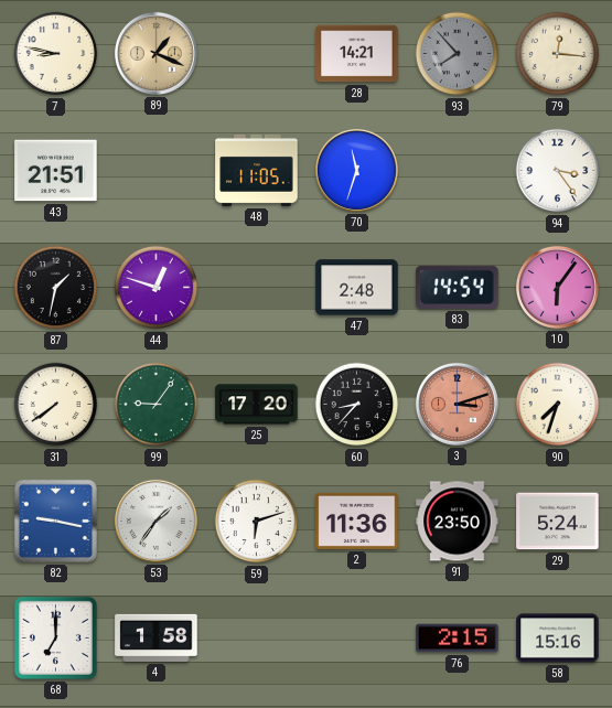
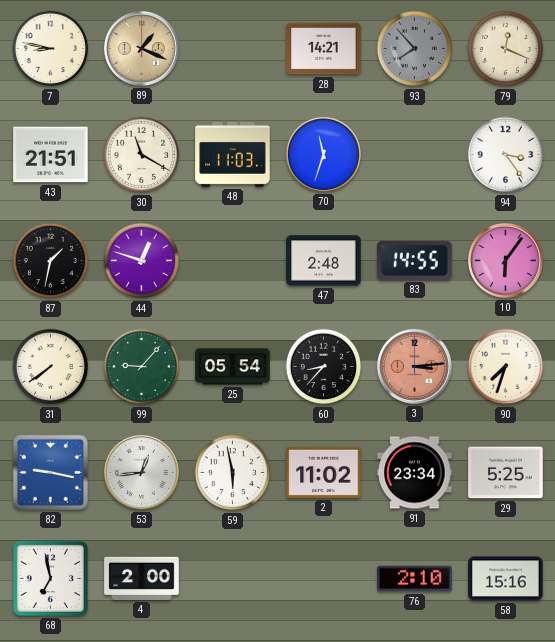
79: 12:16 -> 12:19
30: none -> 11:20
48: 11:05 -> 11:03
83: 14:54 -> 14:55
99: 9:06 -> 9:07
25: 17:20 -> 05:54
3: 3:12 -> 3:14
53: 1:36 -> 12:44
59: 6:12 -> 5:58
2: 11:36 -> 11:02
91: 23:50 -> 23:34
29: 5:24 -> 5:25
68: 7:00 -> 6:58
4: 1:58 -> 2:00
76: 2:15 -> 2:10
